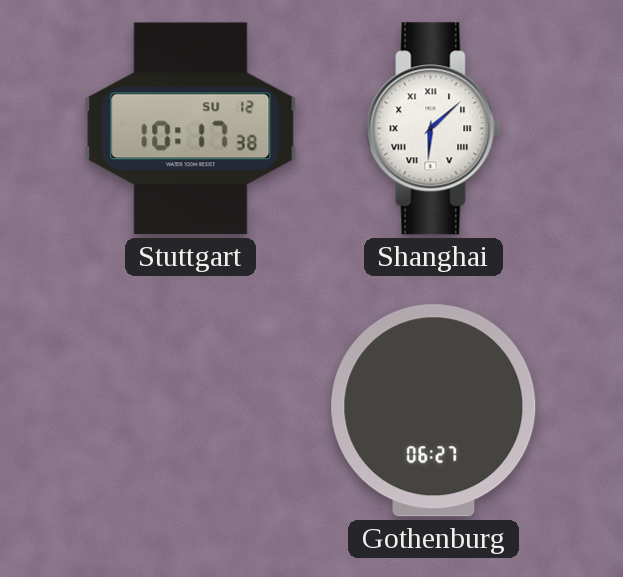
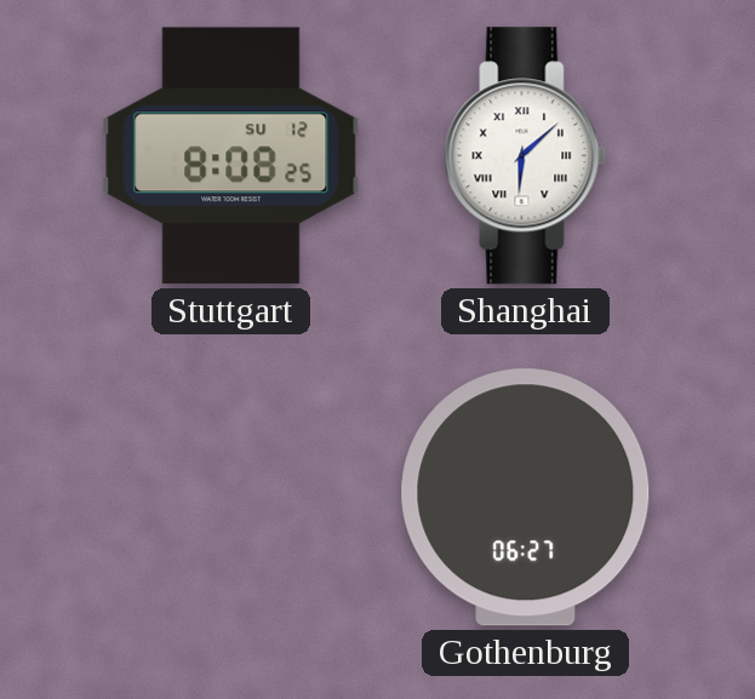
Stuttgart: 10:17 -> 8:08
